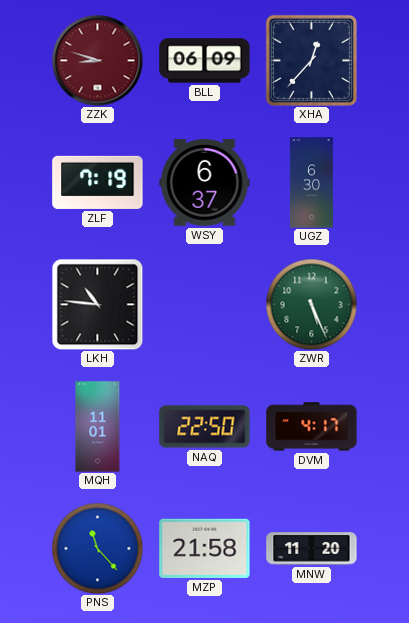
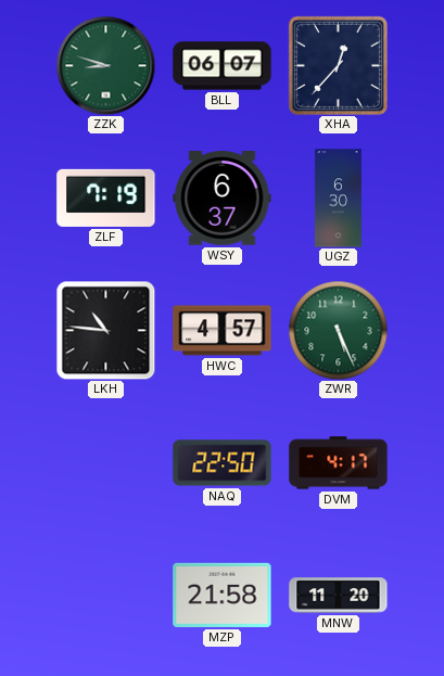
ZZK dial: burgundy -> green
BLL: 06:09 -> 06:07
HWC: none -> 4:57
MQH: 11:01 -> none
PNS: 11:23 -> none
